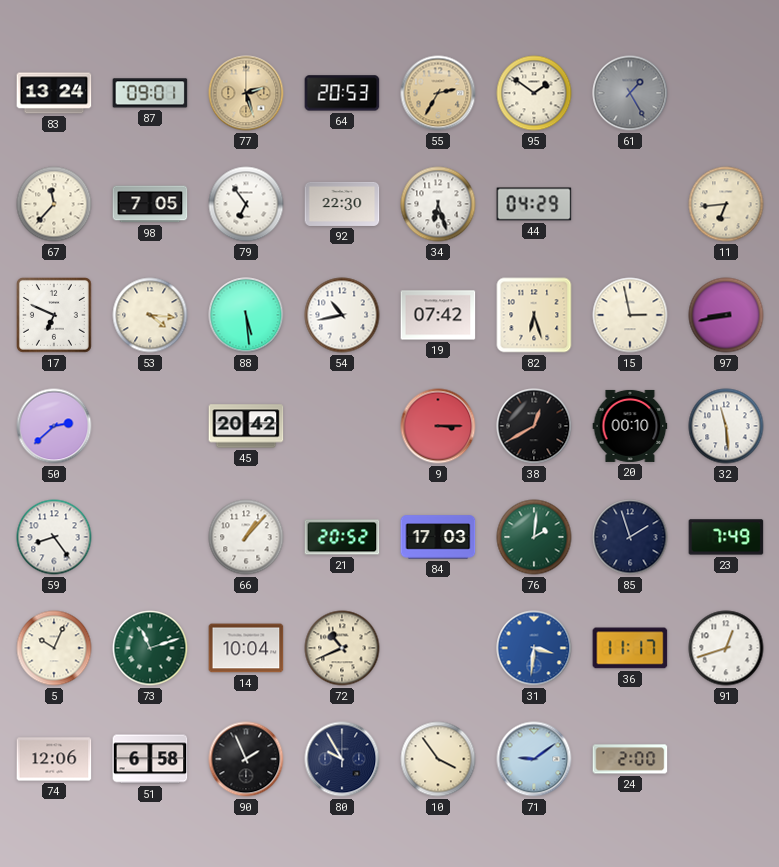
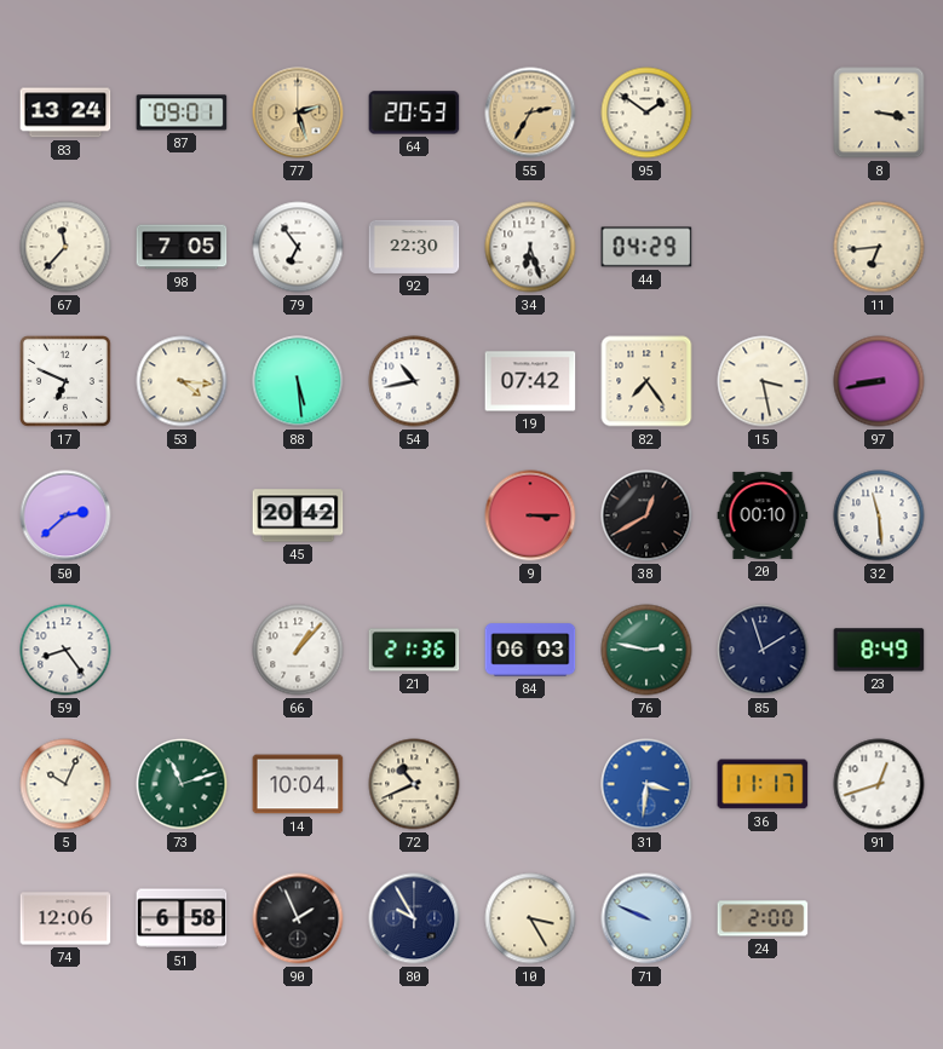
61: 1:25 -> none
8: none -> 3:17
82: 6:27 -> 7:24
15: 2:58 -> 3:28
21: 20:52 -> 21:36
84: 17:03 -> 06:03
76: 2:01 -> 2:47
23: 7:49 -> 8:49
10: 3:54 -> 3:25
71: 9:09 -> 9:49
